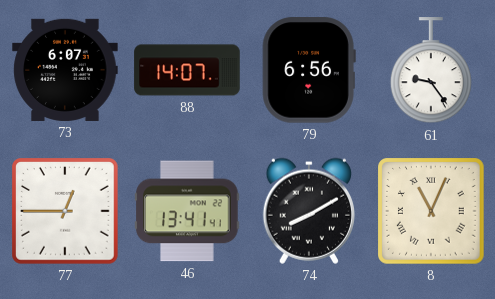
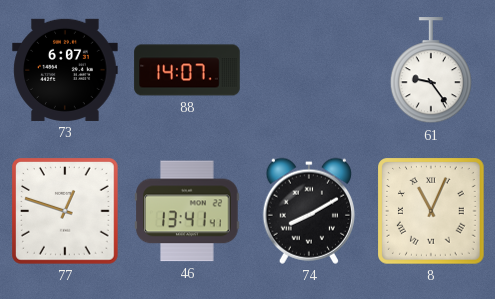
79: 6:56 -> none
77: 12:45 -> 12:48
